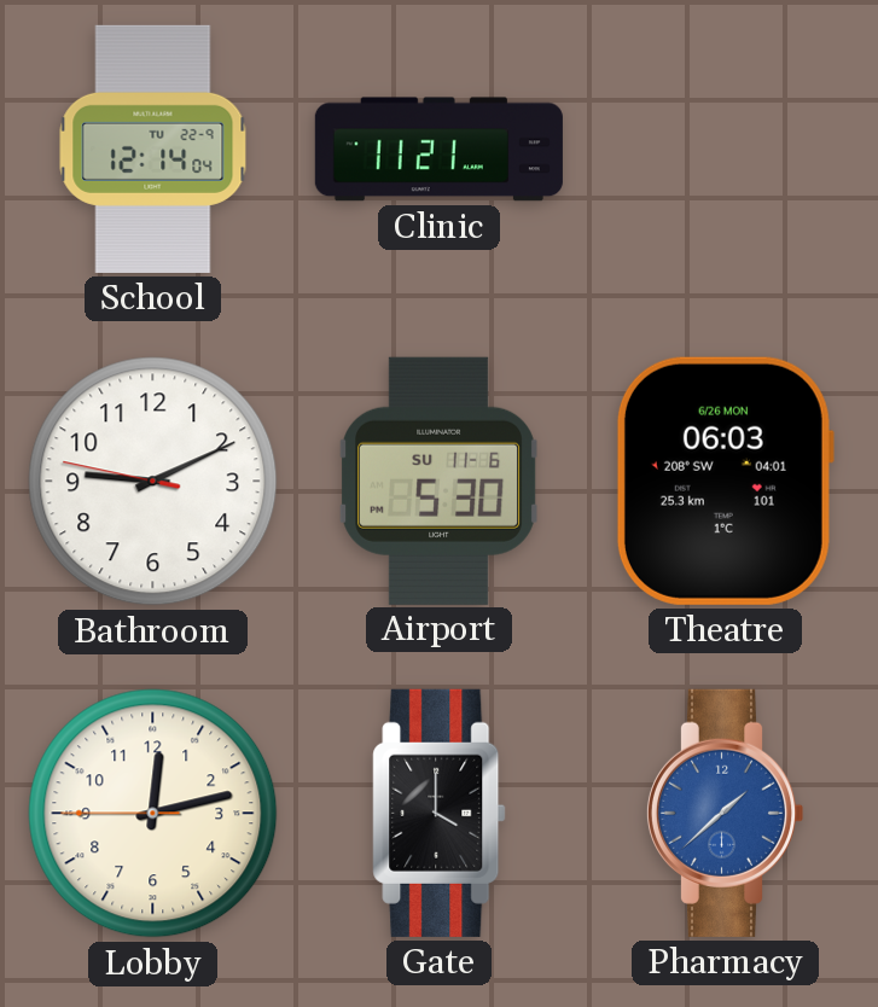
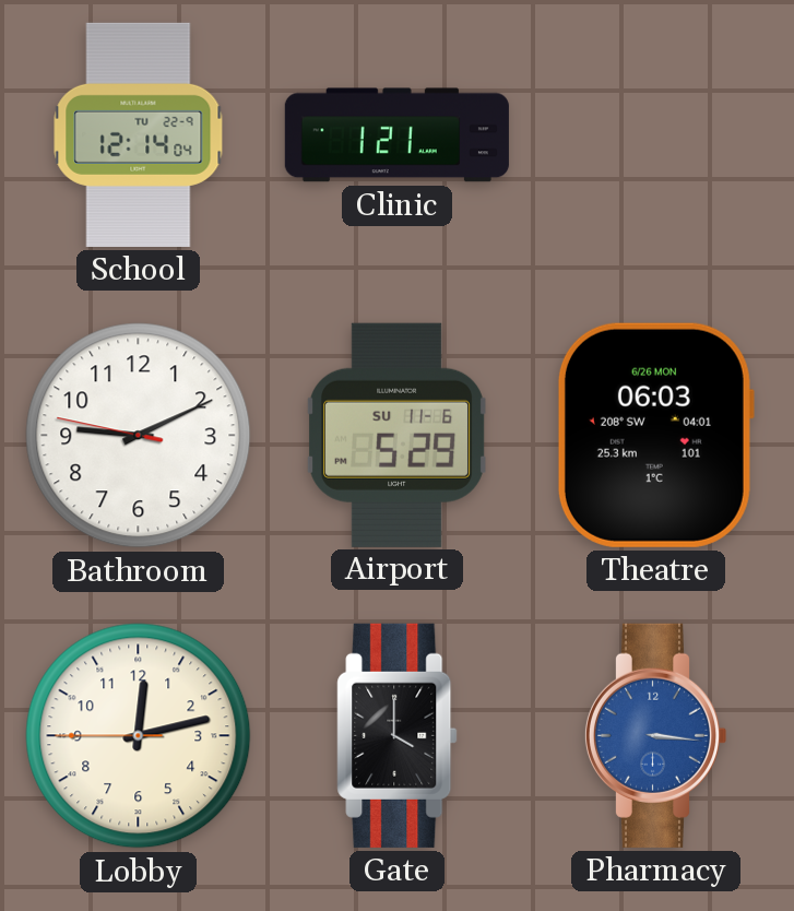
Clinic: 11:21 -> 1:21
Airport: 5:30 -> 5:29
Pharmacy: 1:38 -> 3:16
